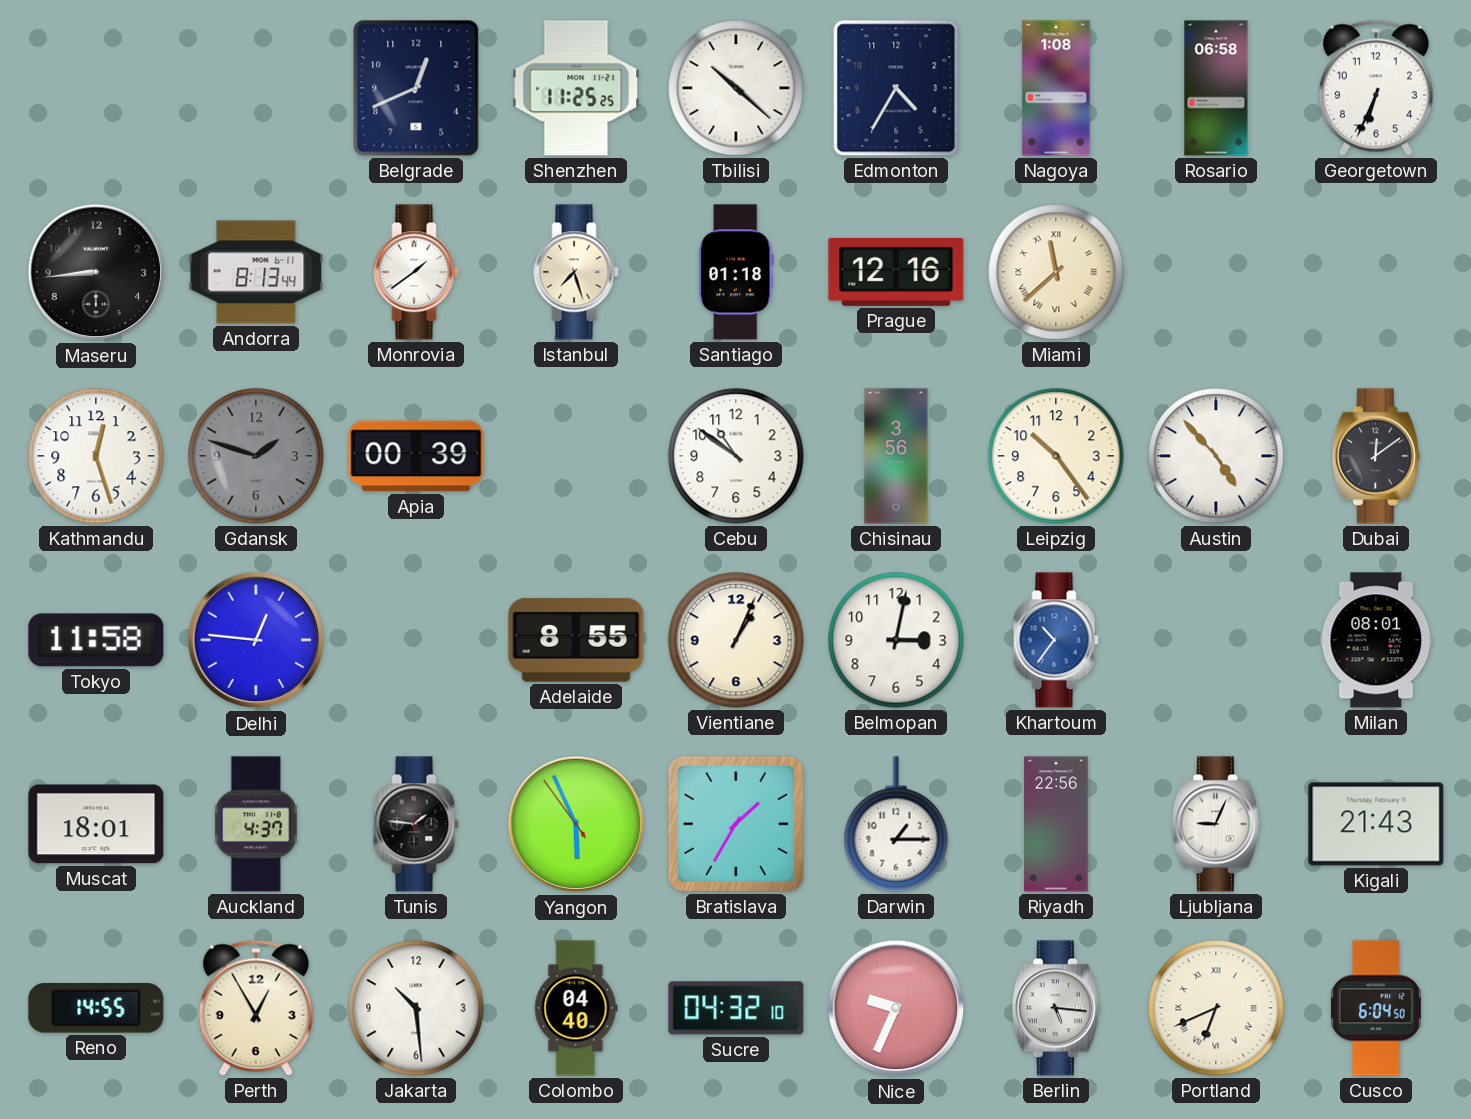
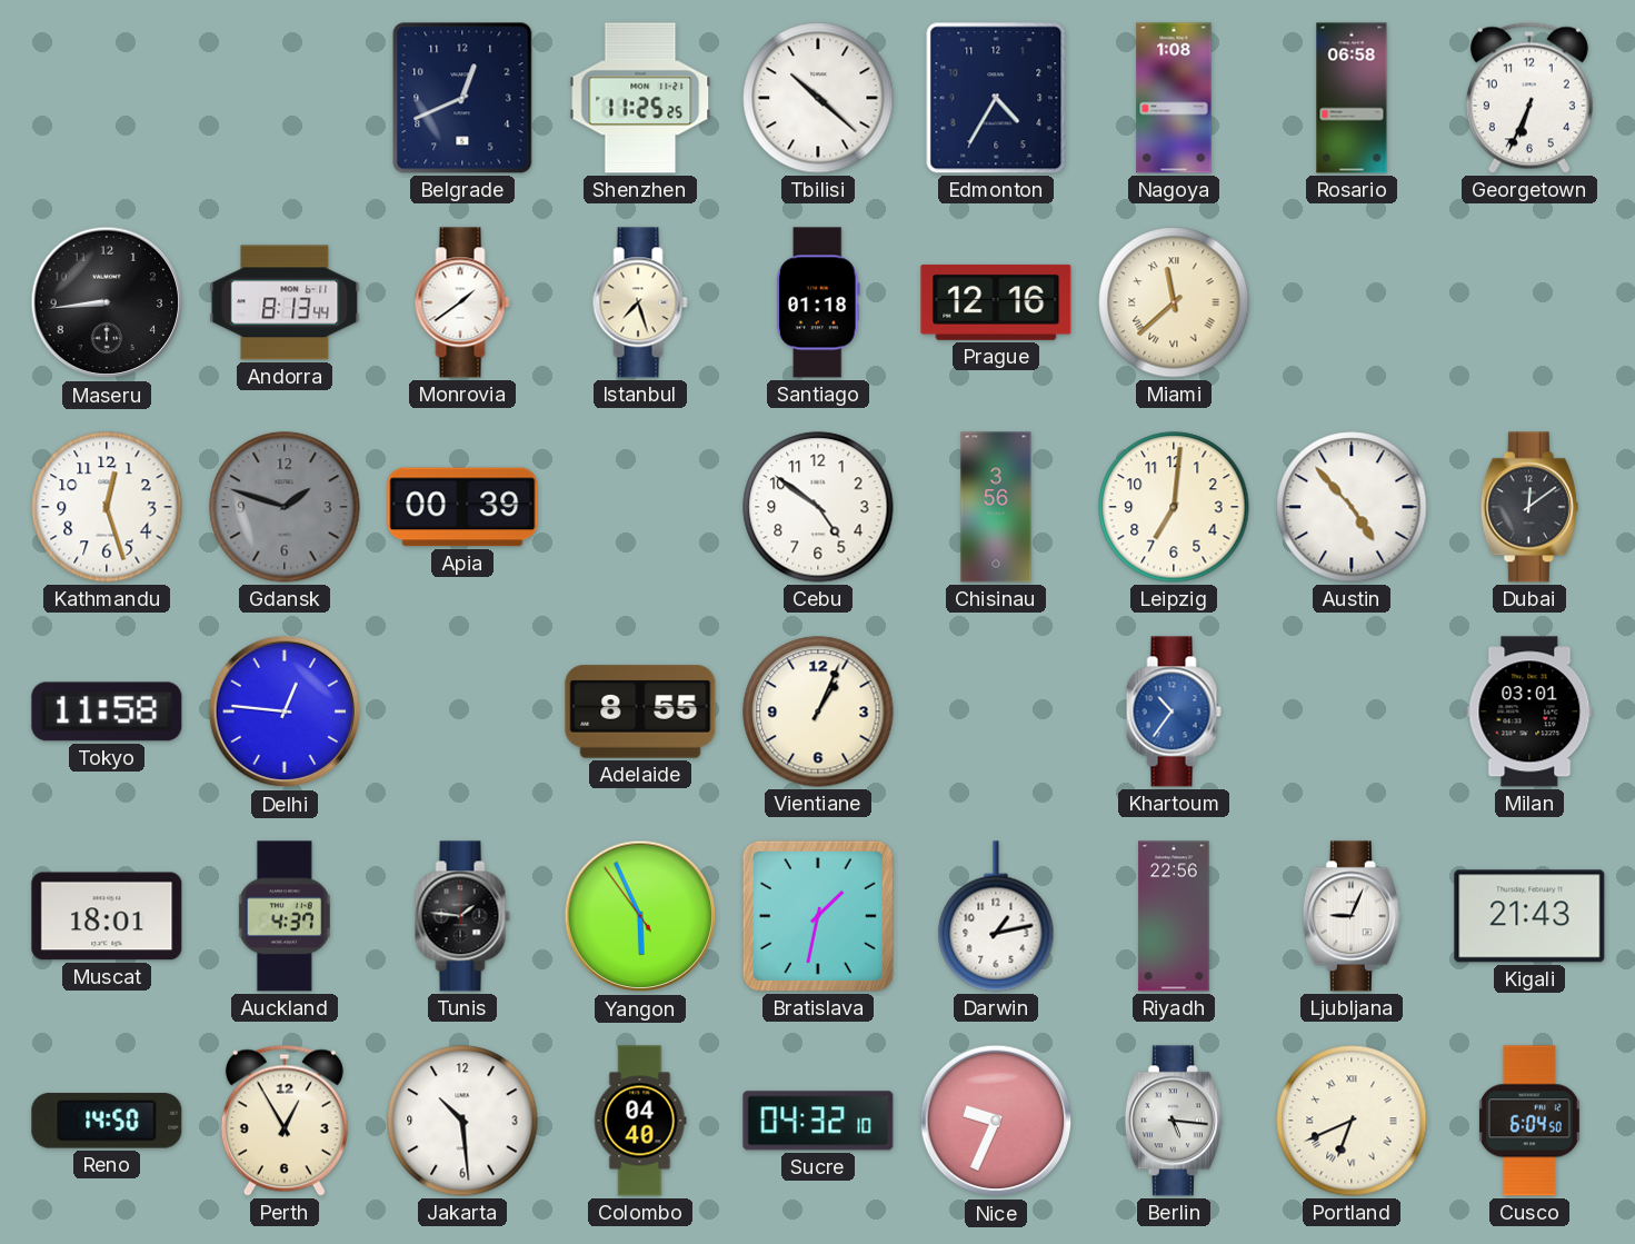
Cebu: 10:51 -> 4:51
Leipzig: 10:24 -> 7:01
Belmopan: 3:02 -> none
Milan: 08:01 -> 03:01
Bratislava: 1:35 -> 1:32
Darwin: 1:15 -> 1:13
Reno: 14:55 -> 14:50
